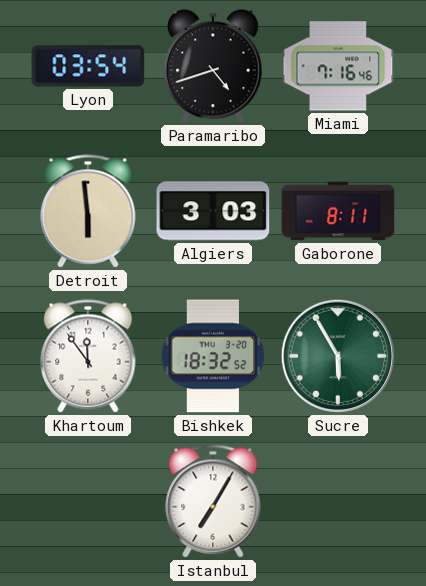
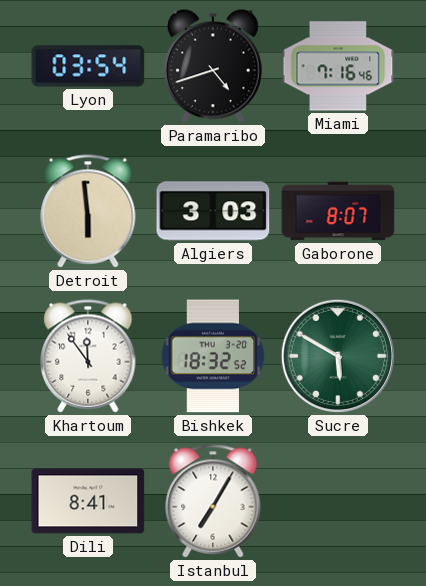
Gaborone: 8:11 -> 8:07
Sucre: 5:55 -> 5:50
Dili: none -> 8:41
